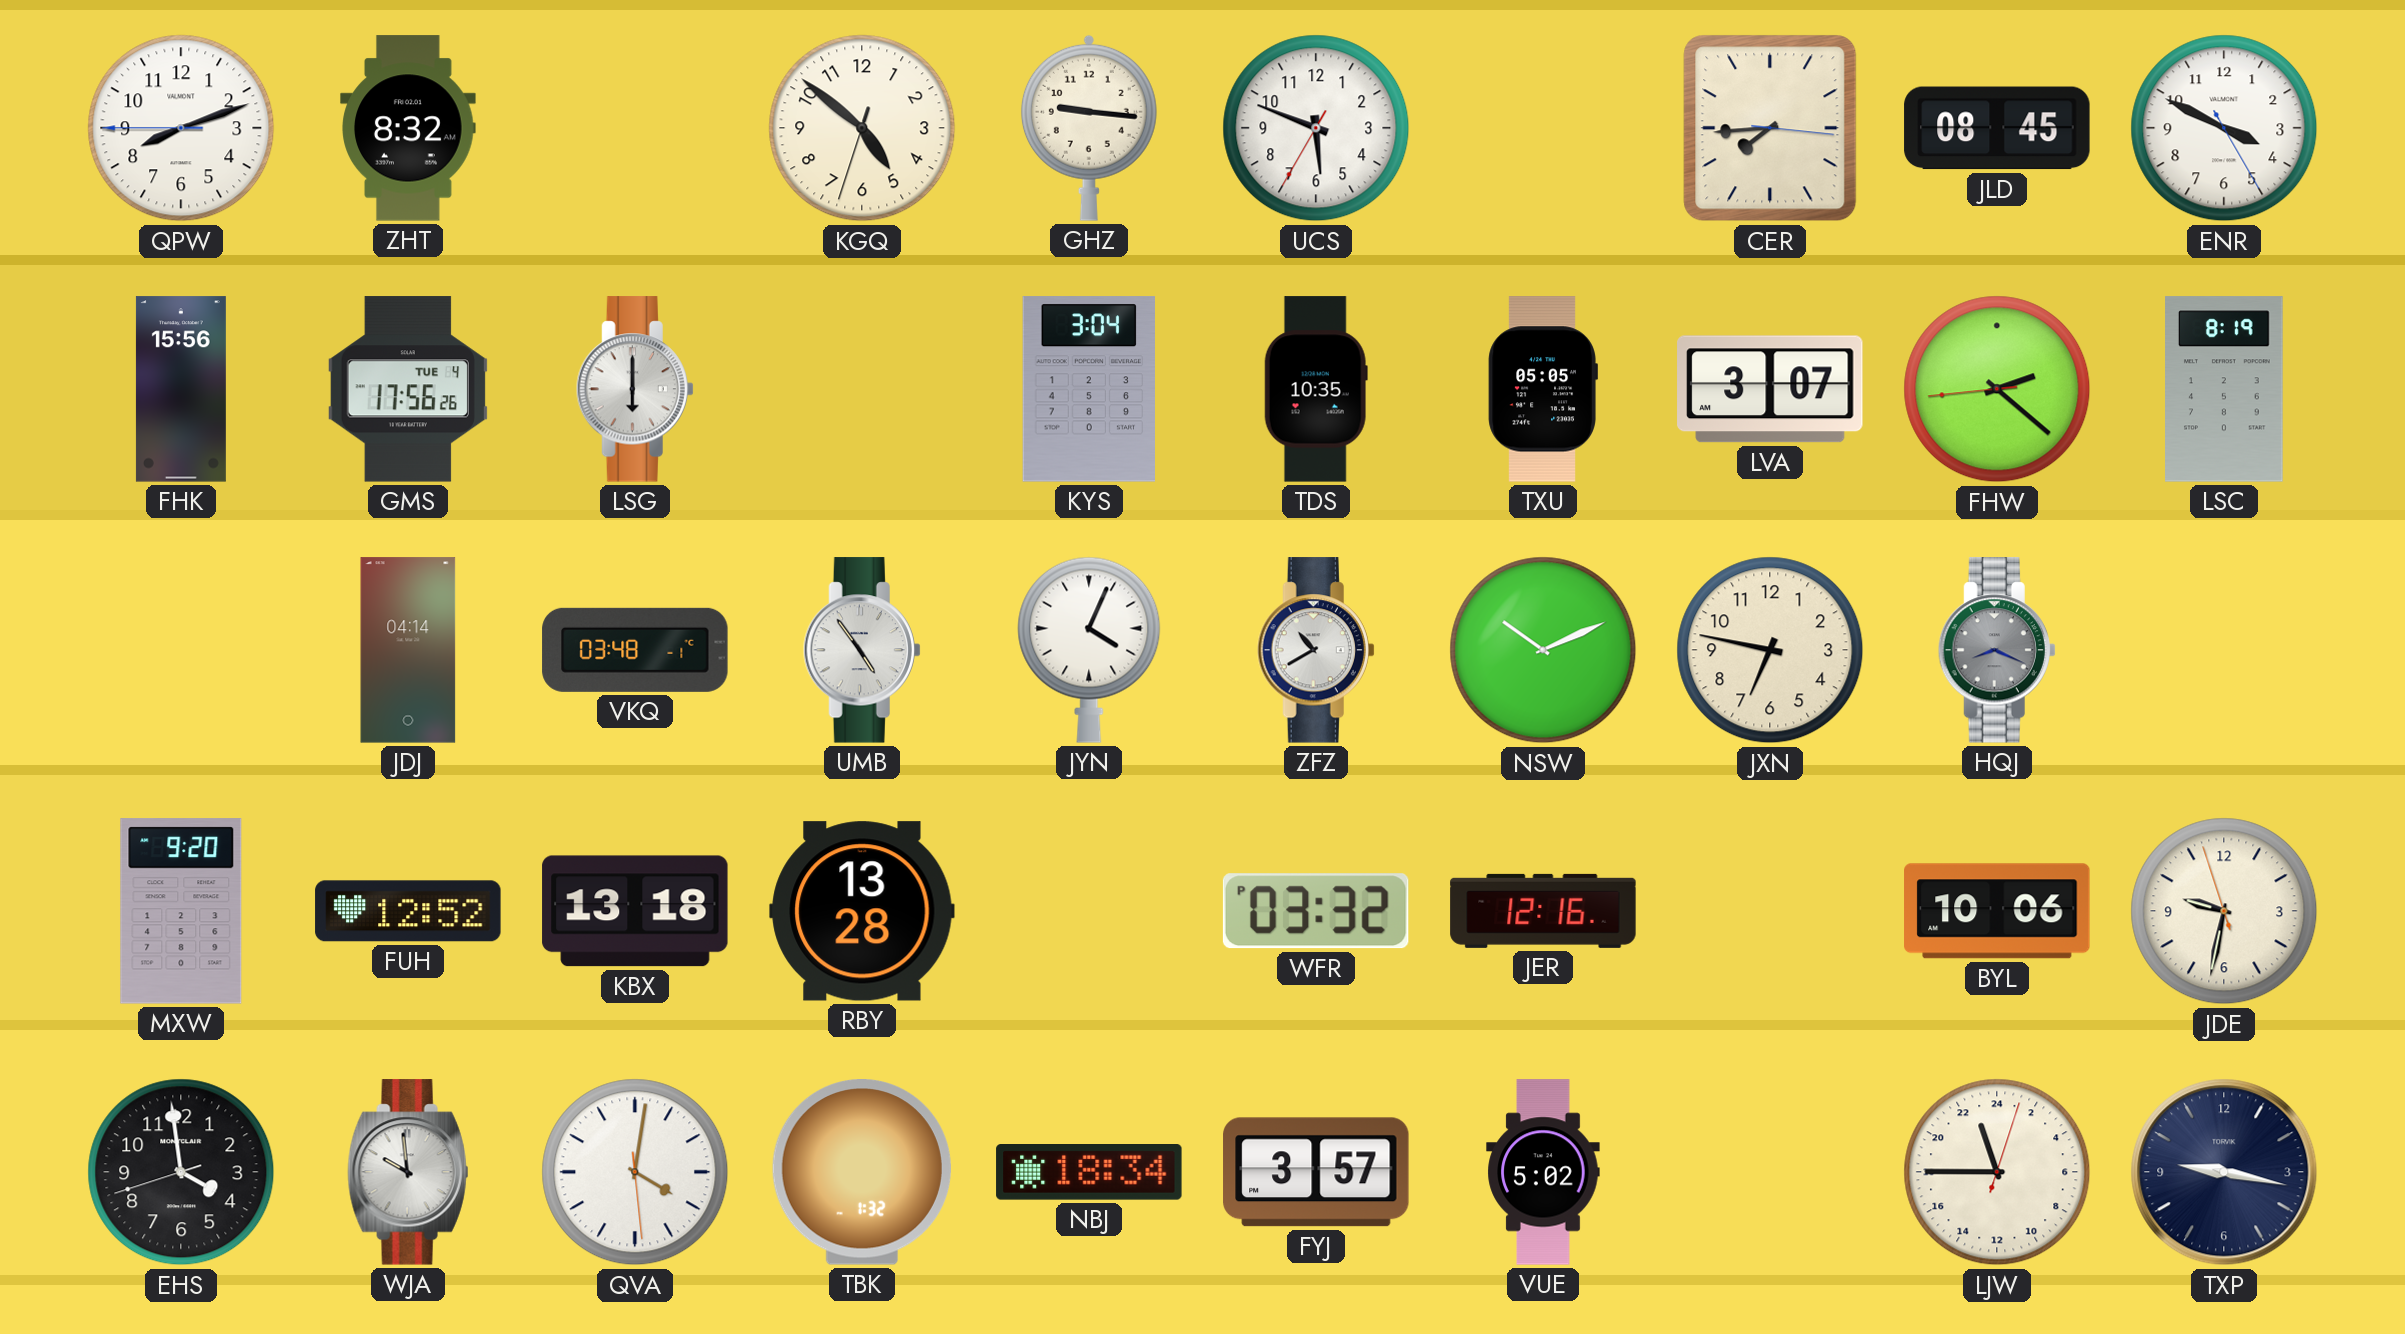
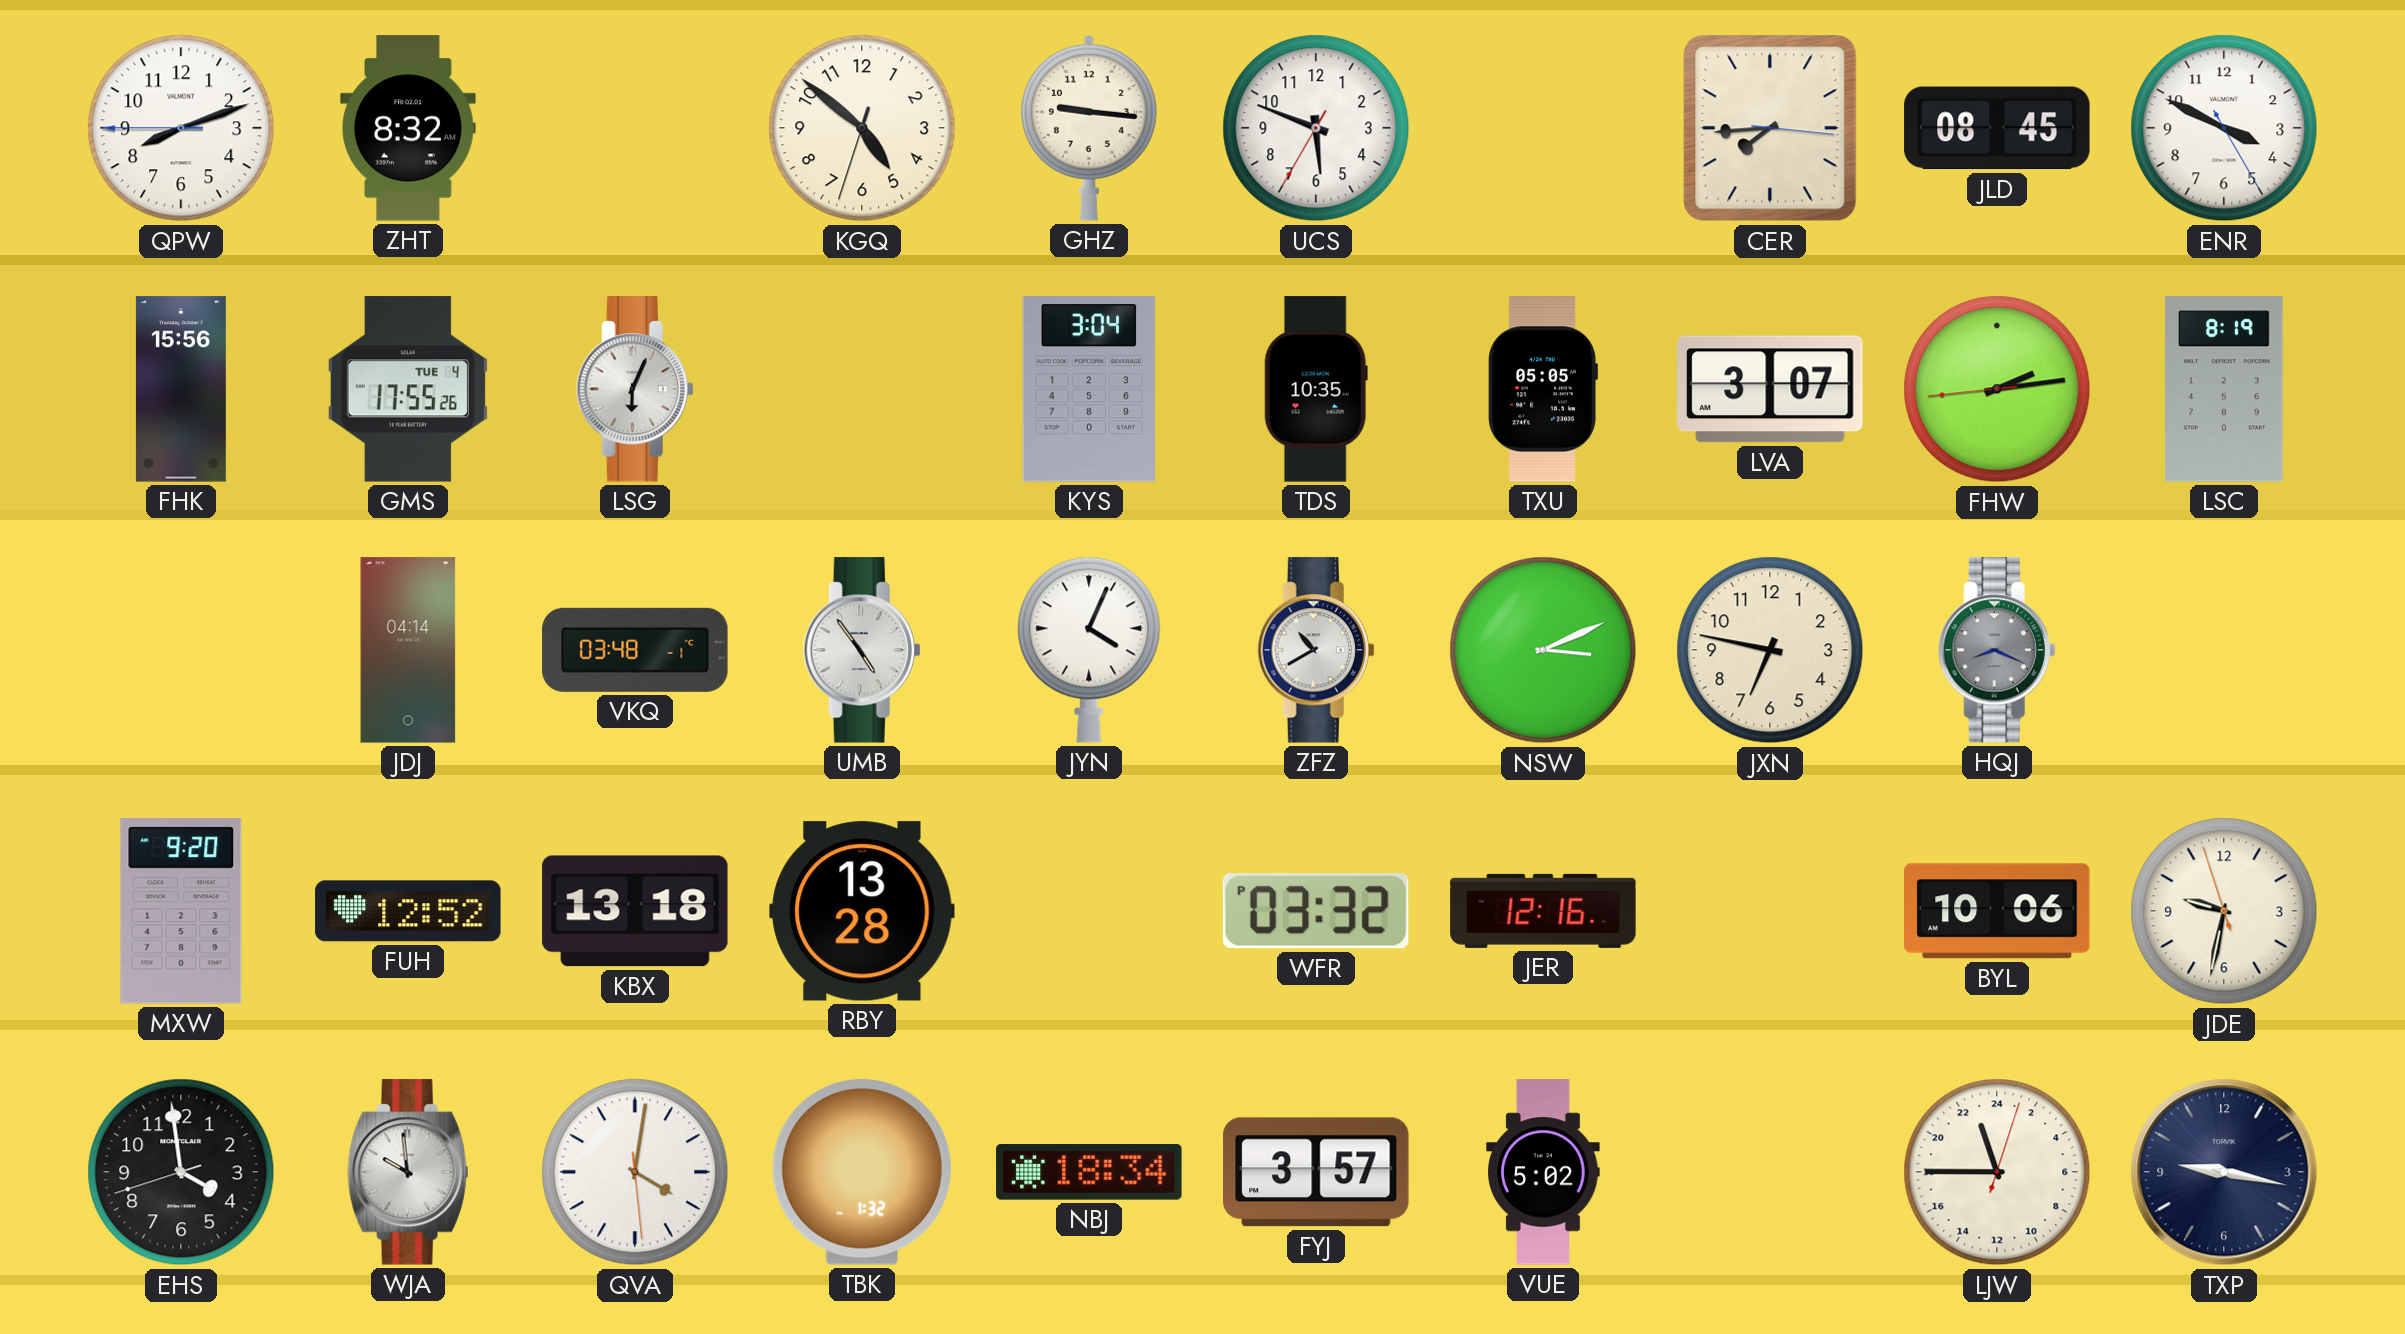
GMS: 17:56 -> 17:55
LSG: 6:00 -> 6:04
FHW: 2:21 -> 2:13
NSW: 10:11 -> 3:11
